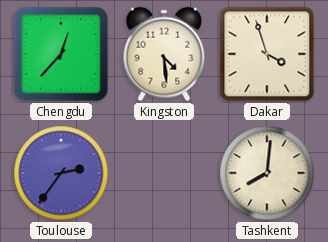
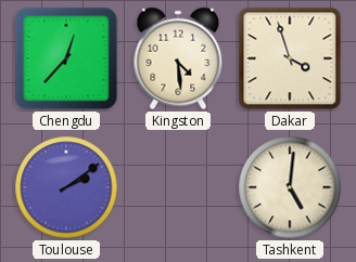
Toulouse: 2:36 -> 2:09
Tashkent: 8:01 -> 5:01
